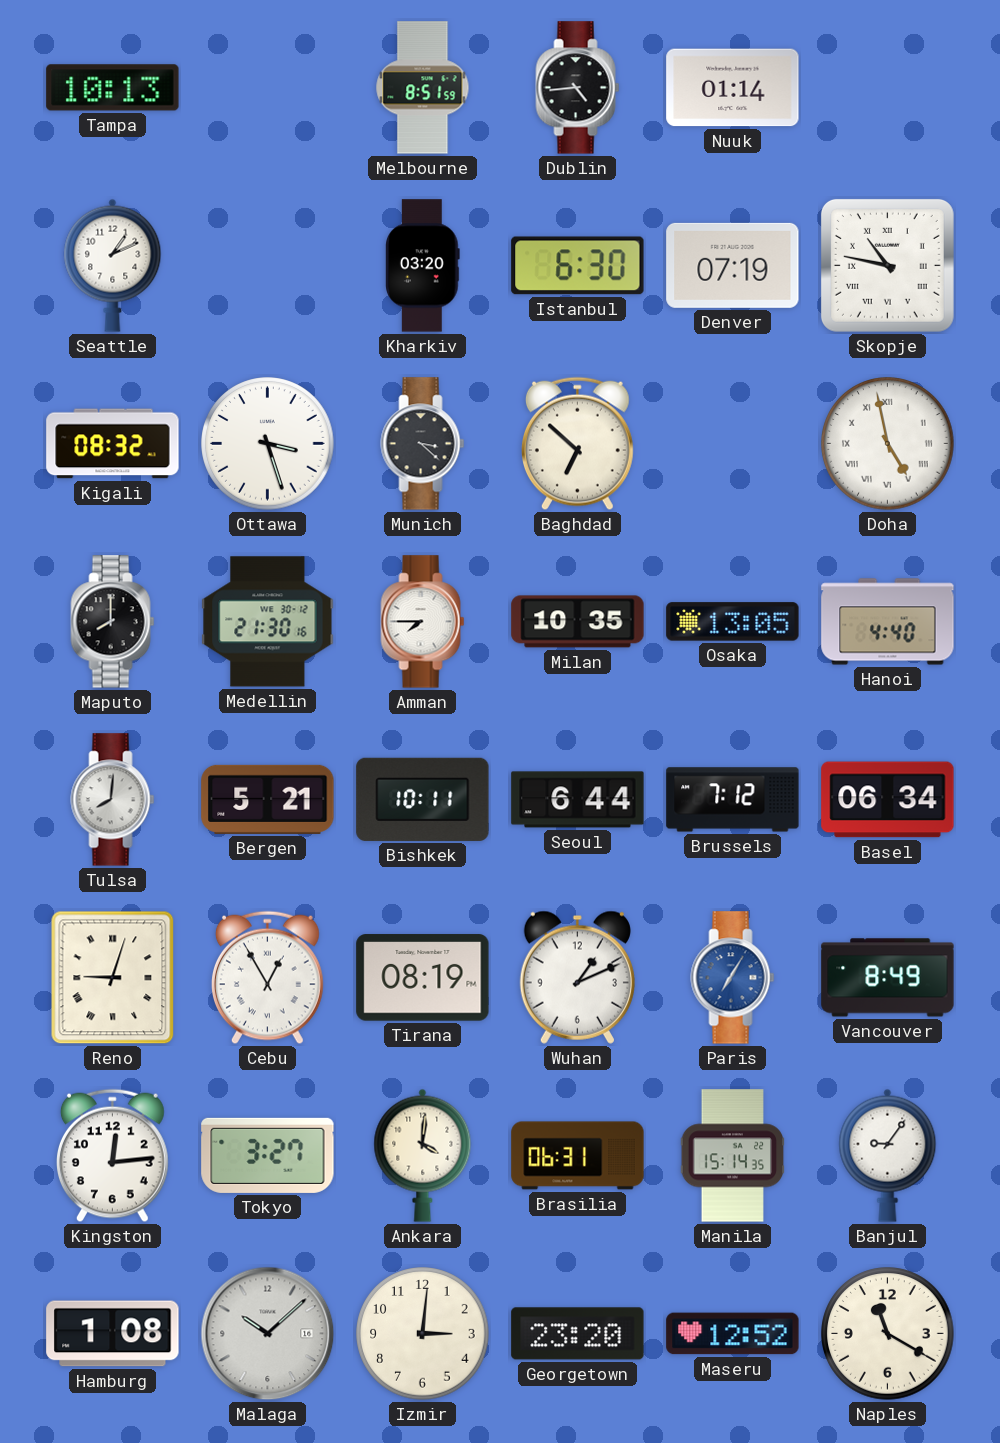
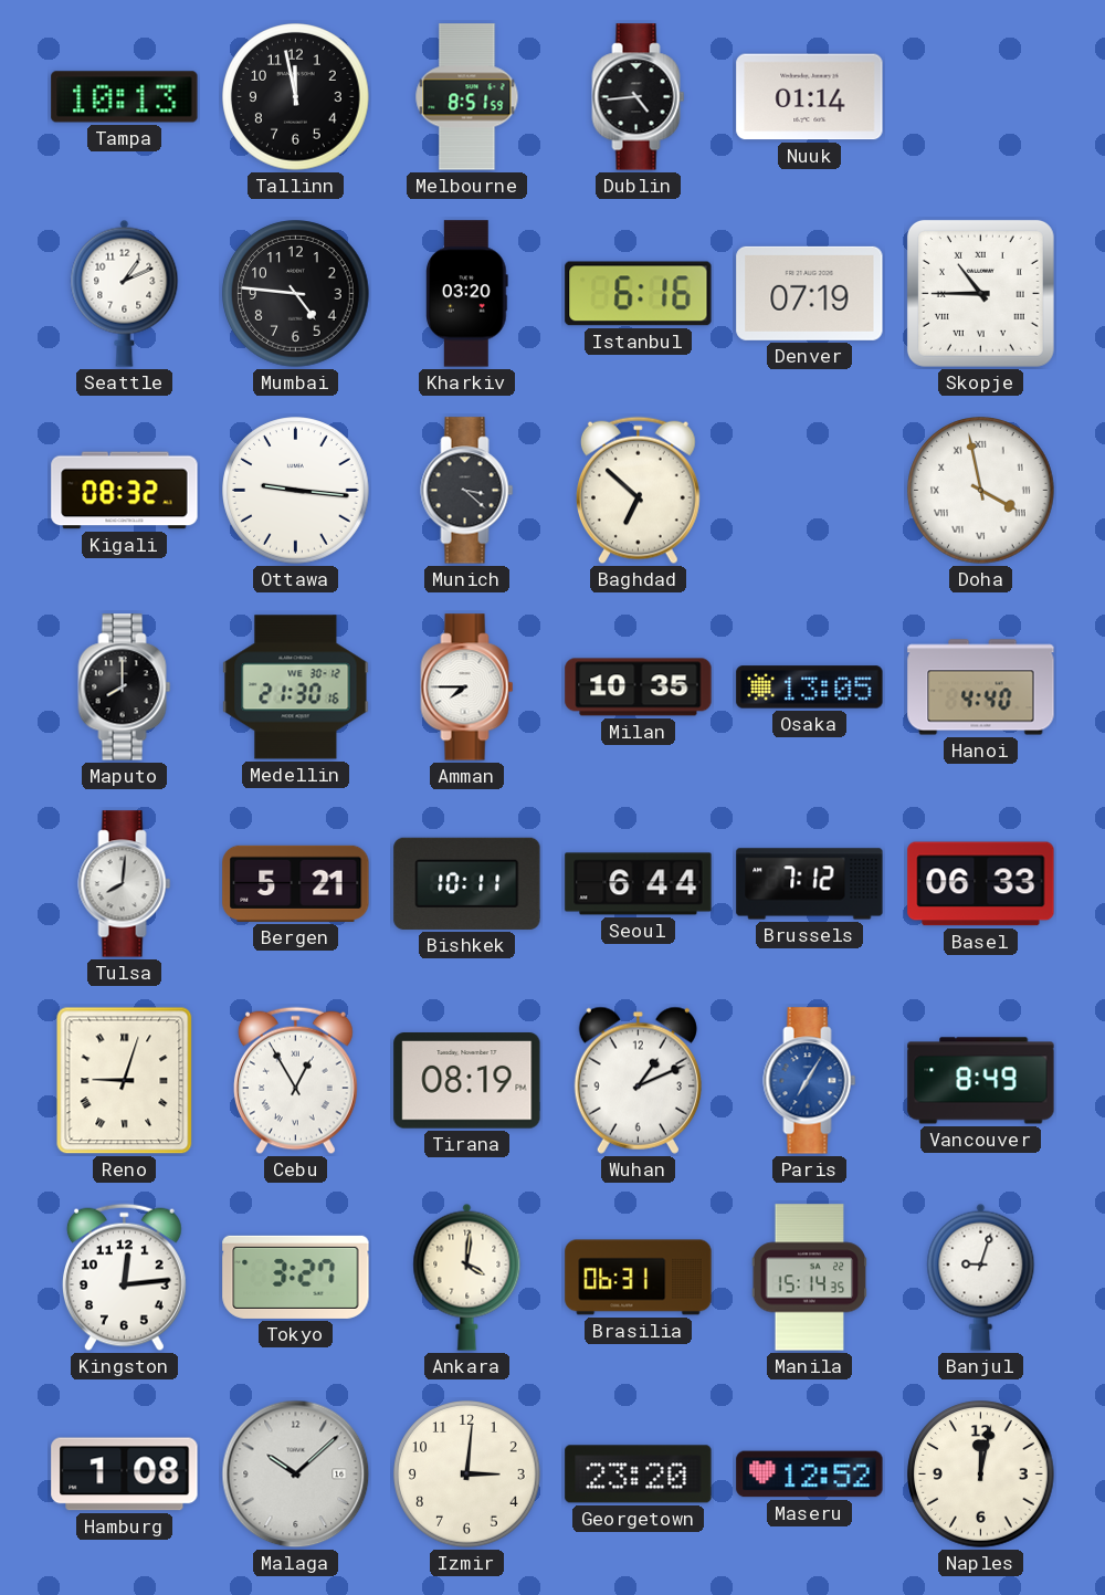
Tallinn: none -> 11:58
Mumbai: none -> 4:46
Istanbul: 6:30 -> 6:16
Skopje: 10:47 -> 10:45
Ottawa: 3:27 -> 9:16
Doha: 4:58 -> 3:58
Basel: 06:34 -> 06:33
Banjul: 9:06 -> 9:03
Naples: 11:20 -> 12:02
